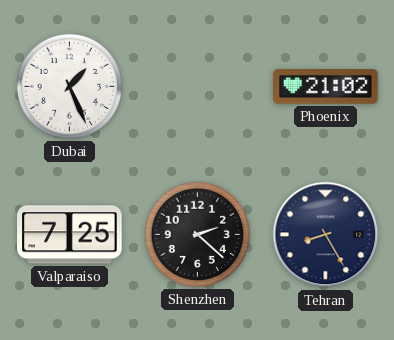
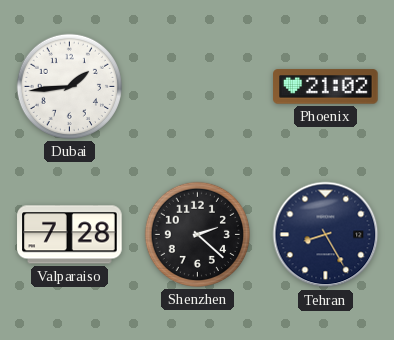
Dubai: 1:26 -> 1:44
Valparaiso: 7:25 -> 7:28
